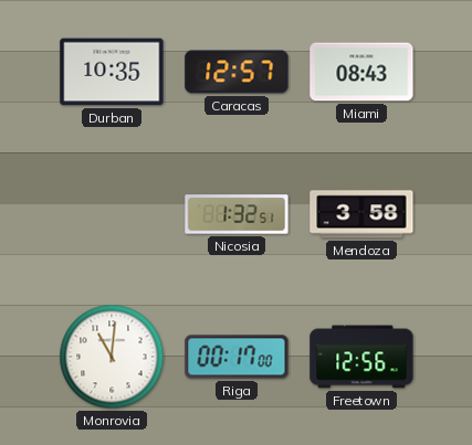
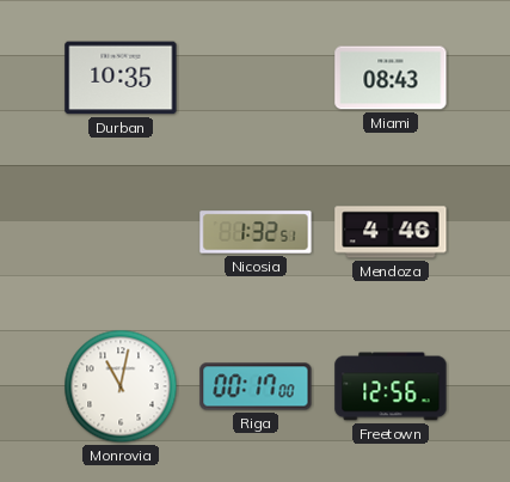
Caracas: 12:57 -> none
Mendoza: 3:58 -> 4:46
Monrovia: 11:01 -> 11:02
